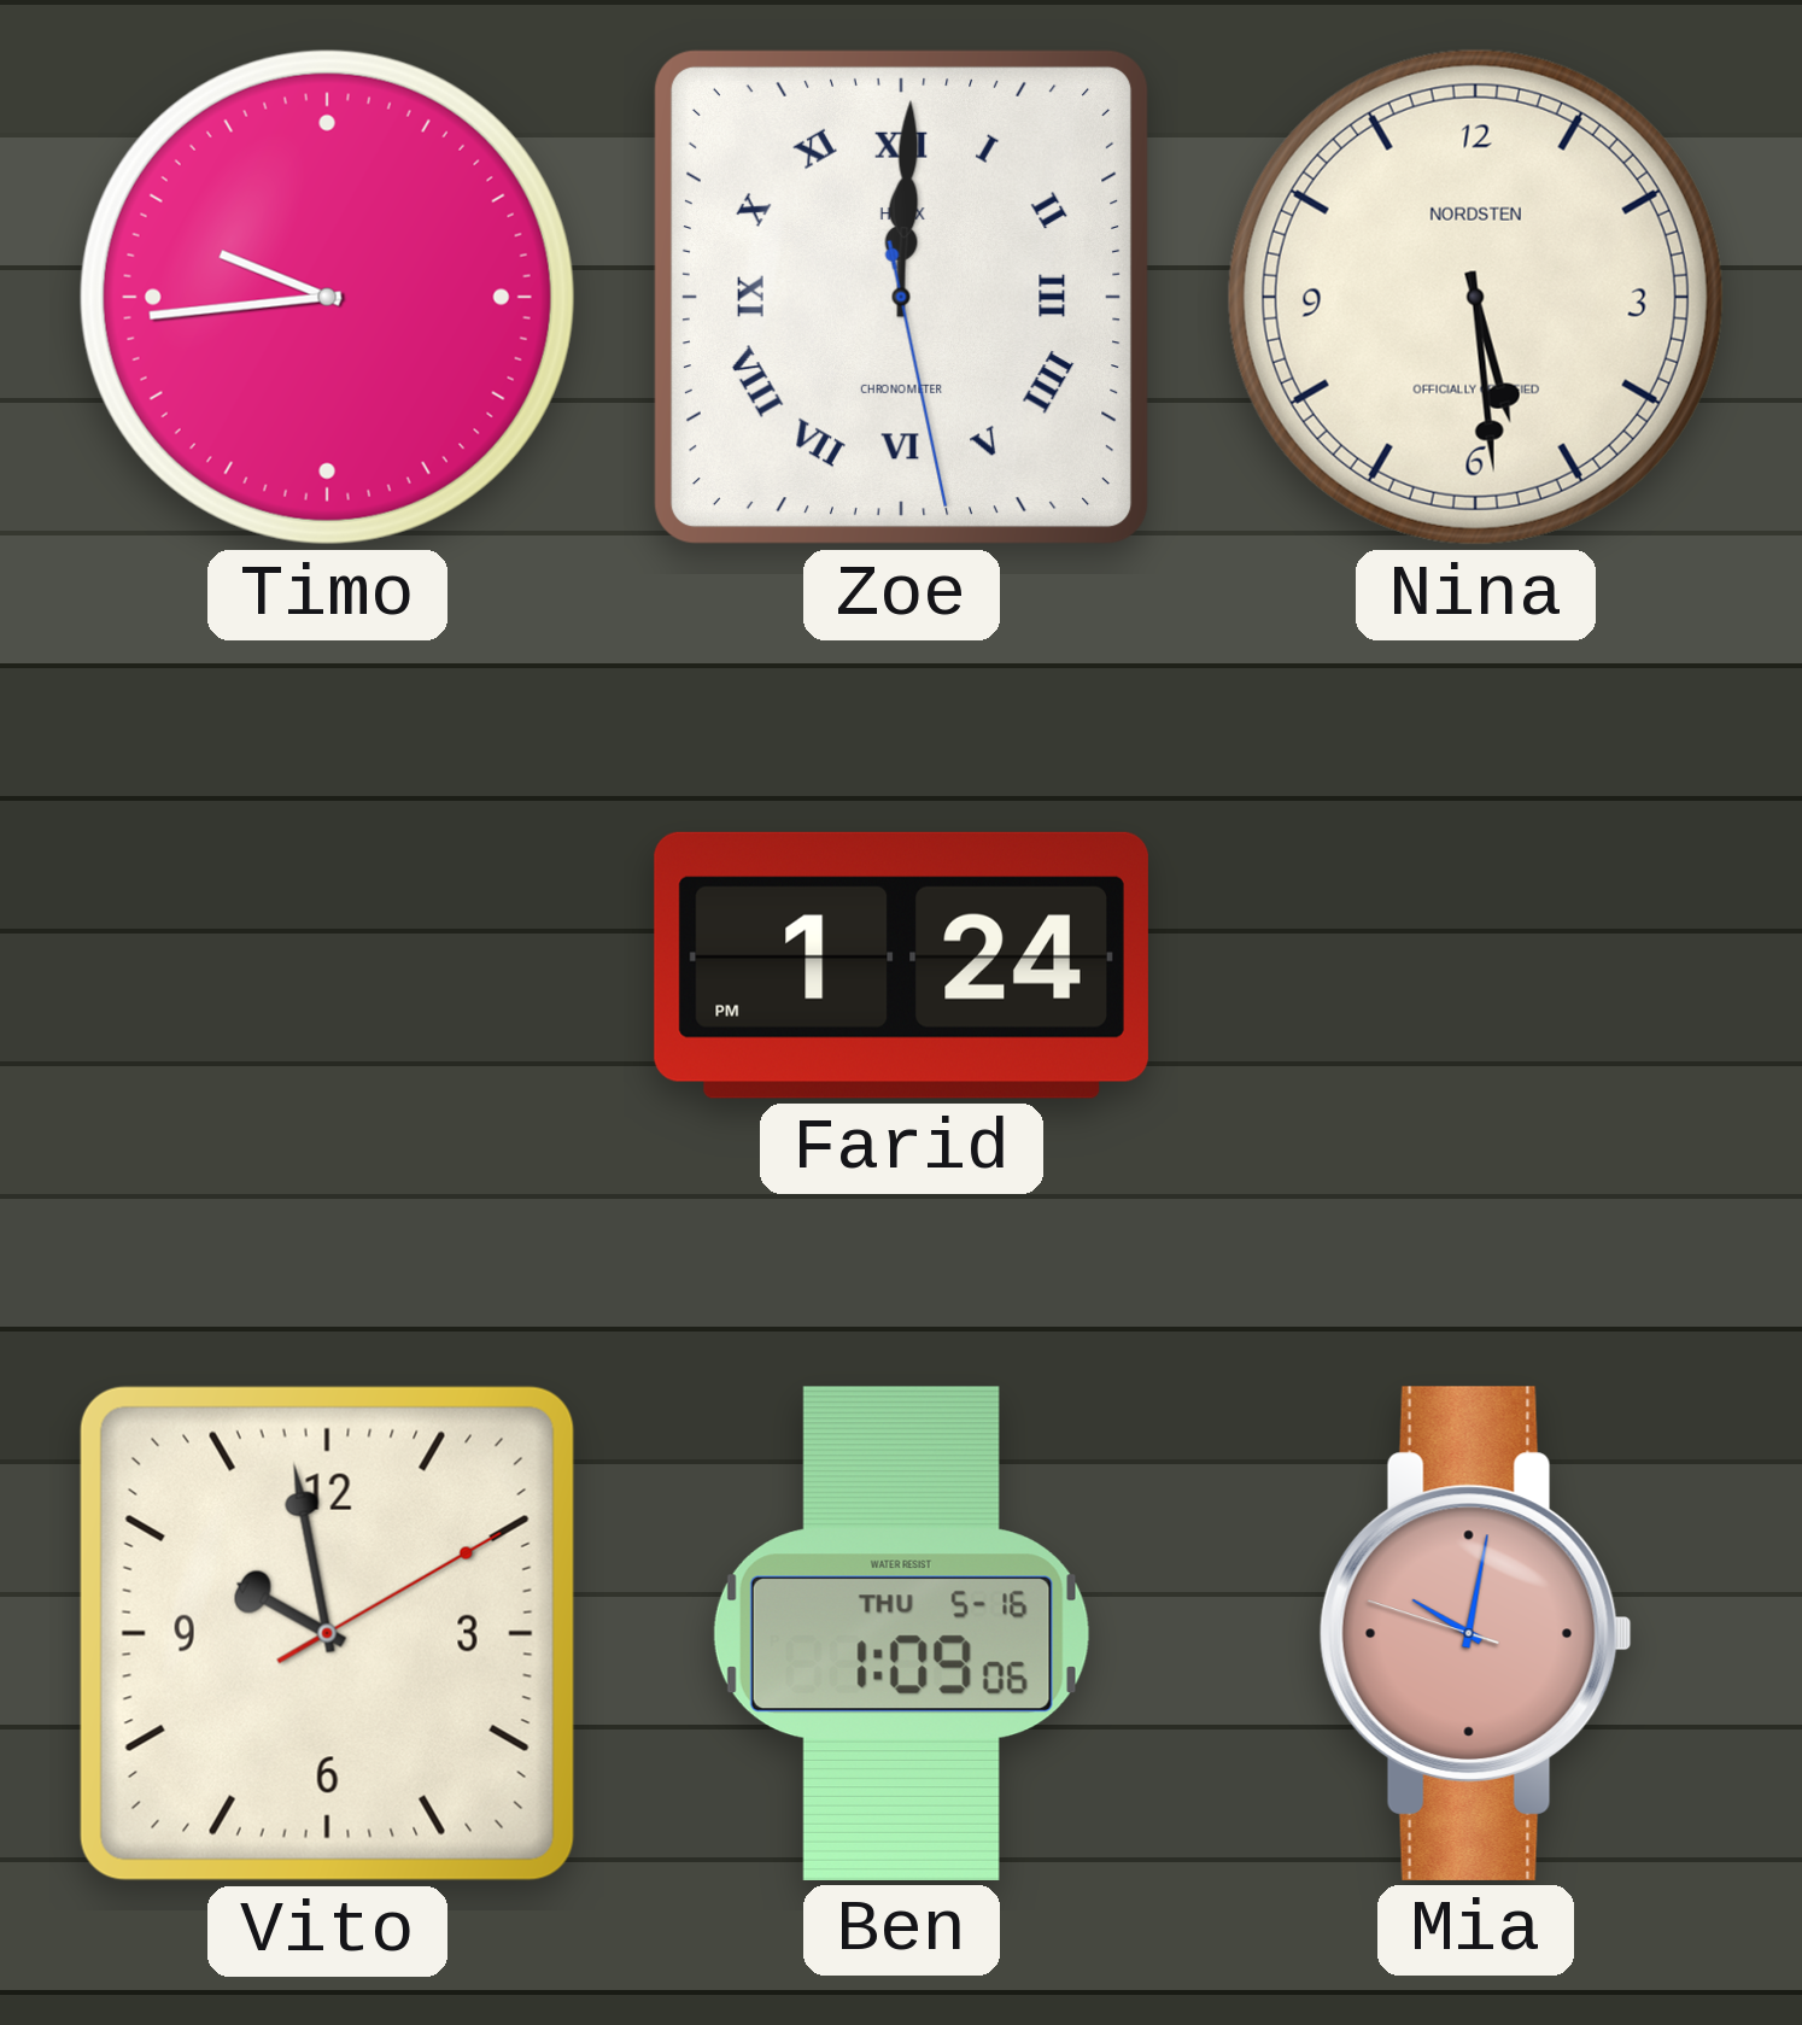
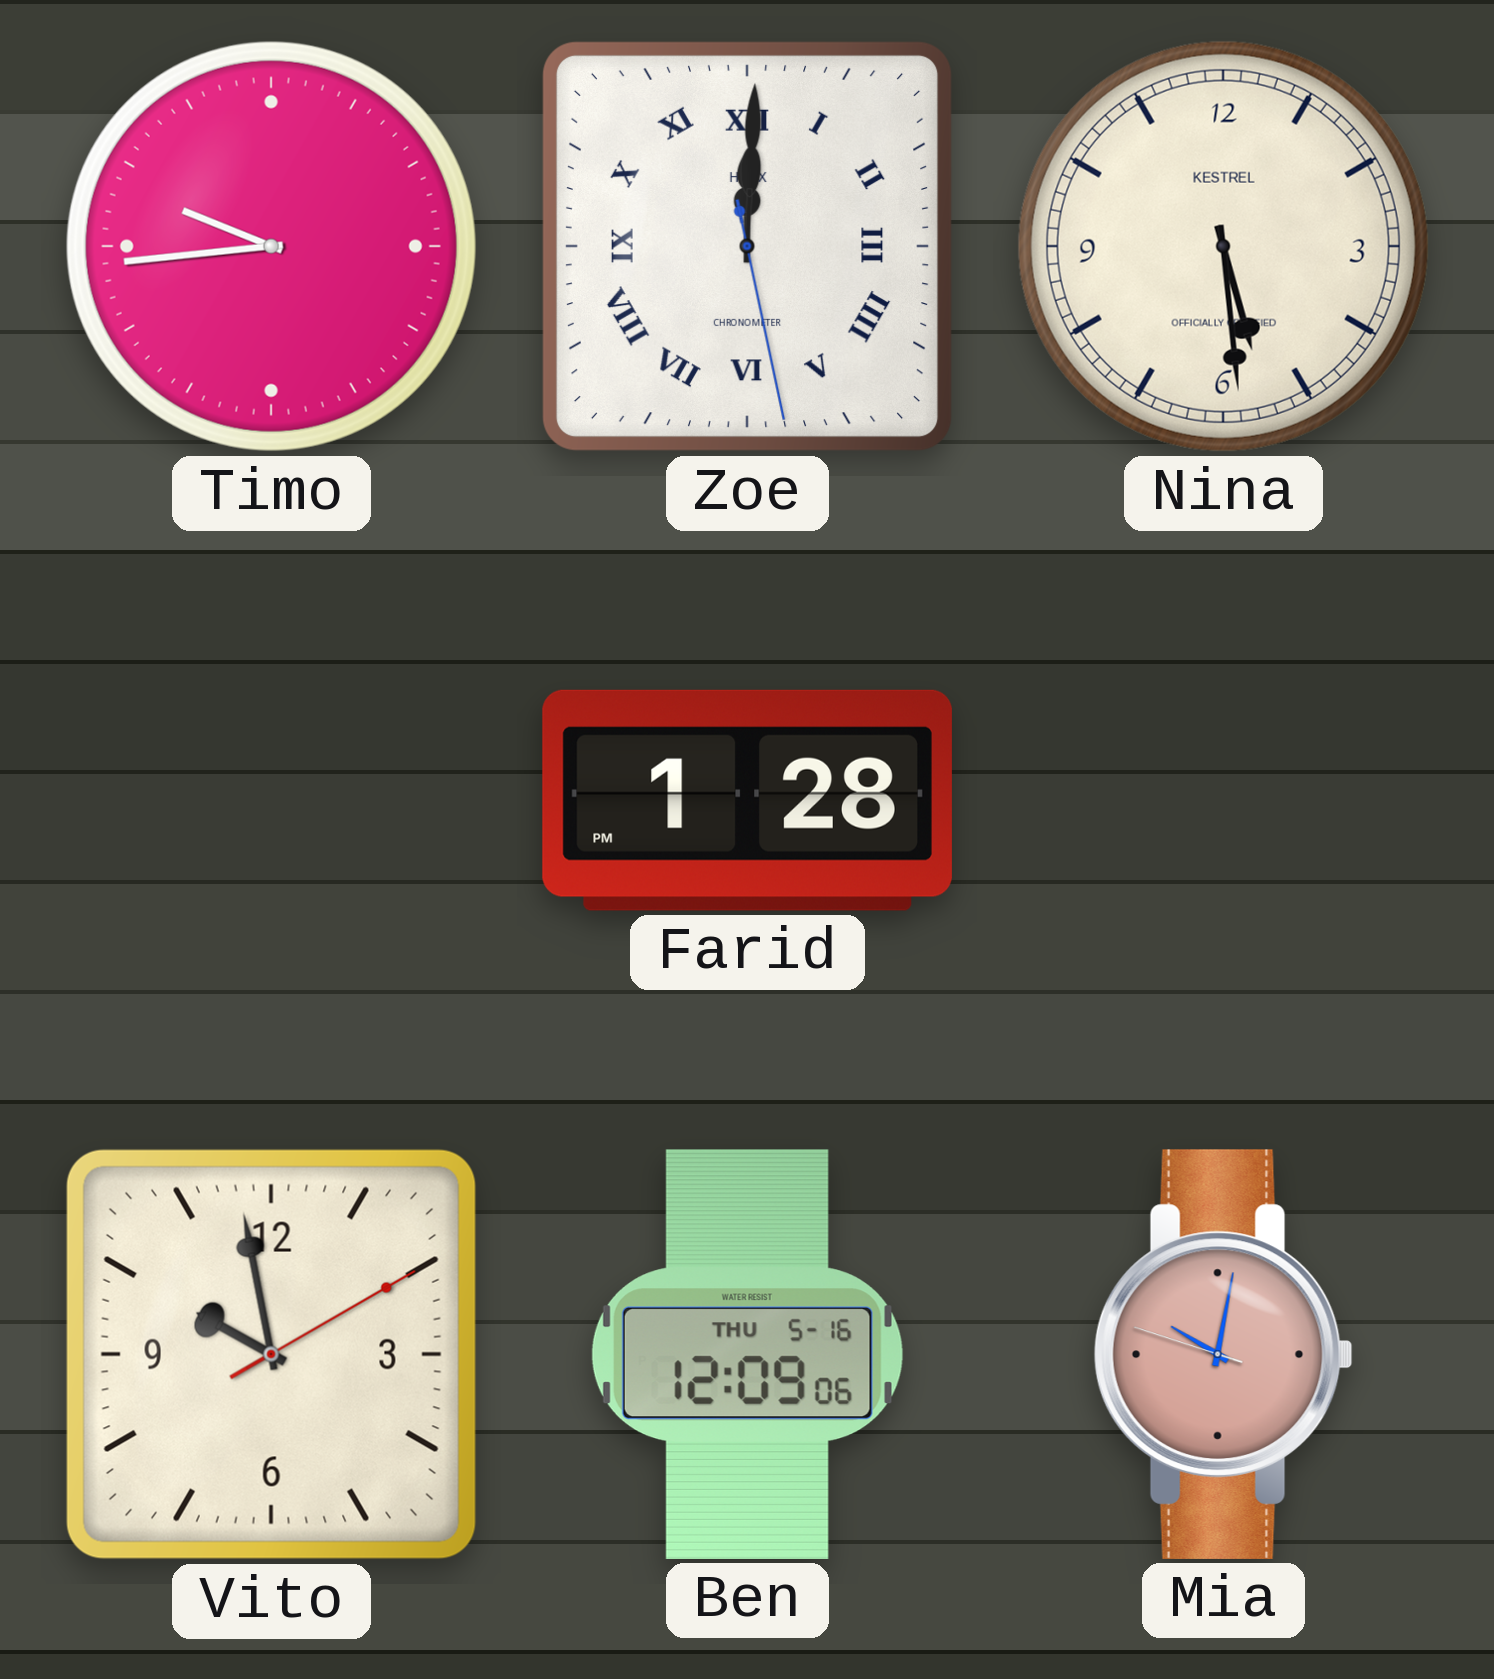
Nina brand: NORDSTEN -> KESTREL
Farid: 1:24 -> 1:28
Ben: 1:09 -> 12:09
